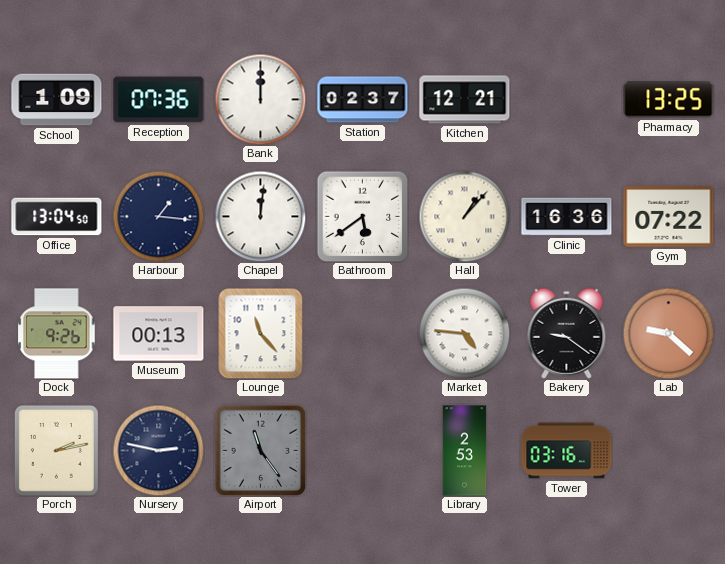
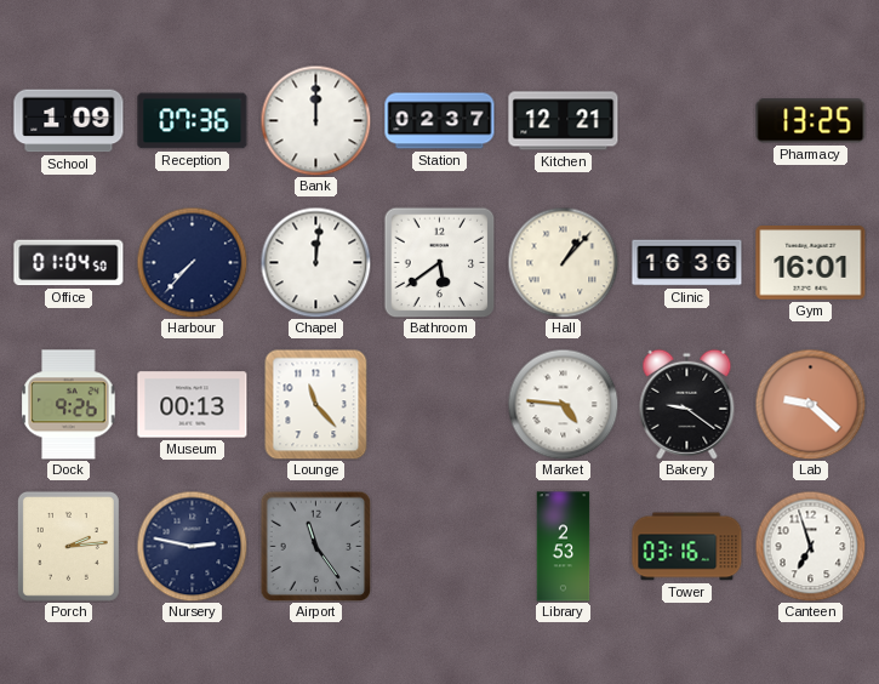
Office: 13:04 -> 01:04
Harbour: 1:16 -> 7:37
Gym: 07:22 -> 16:01
Porch: 2:13 -> 2:14
Canteen: none -> 6:57
